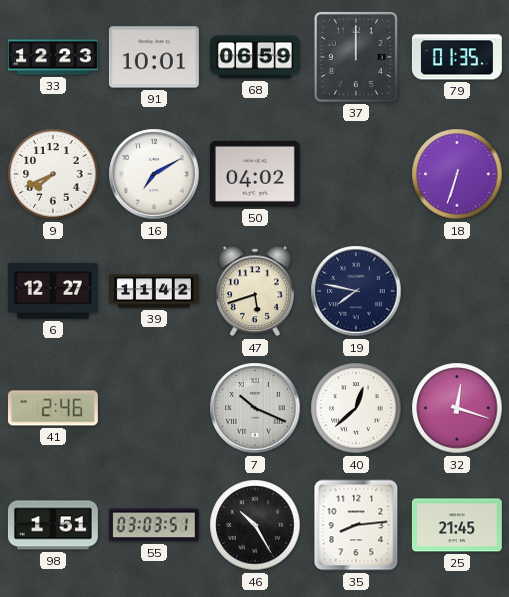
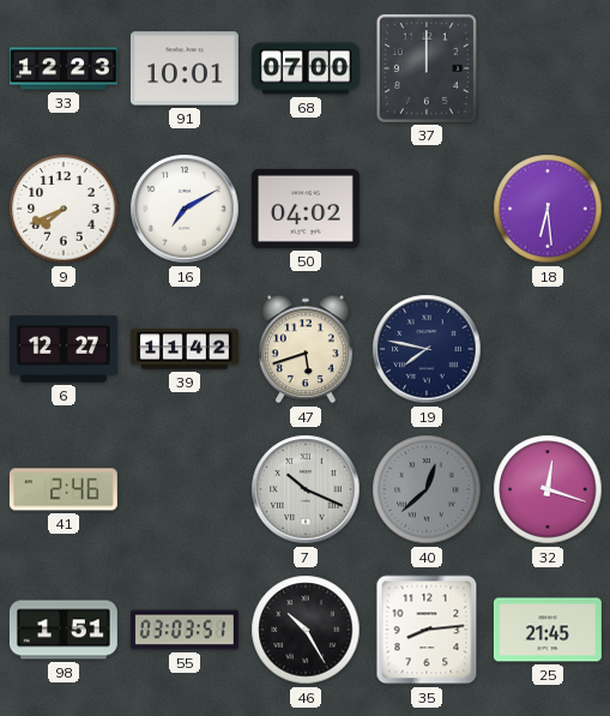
68: 06:59 -> 07:00
79: 01:35 -> none
18: 6:33 -> 6:29
40 dial: white -> grey
